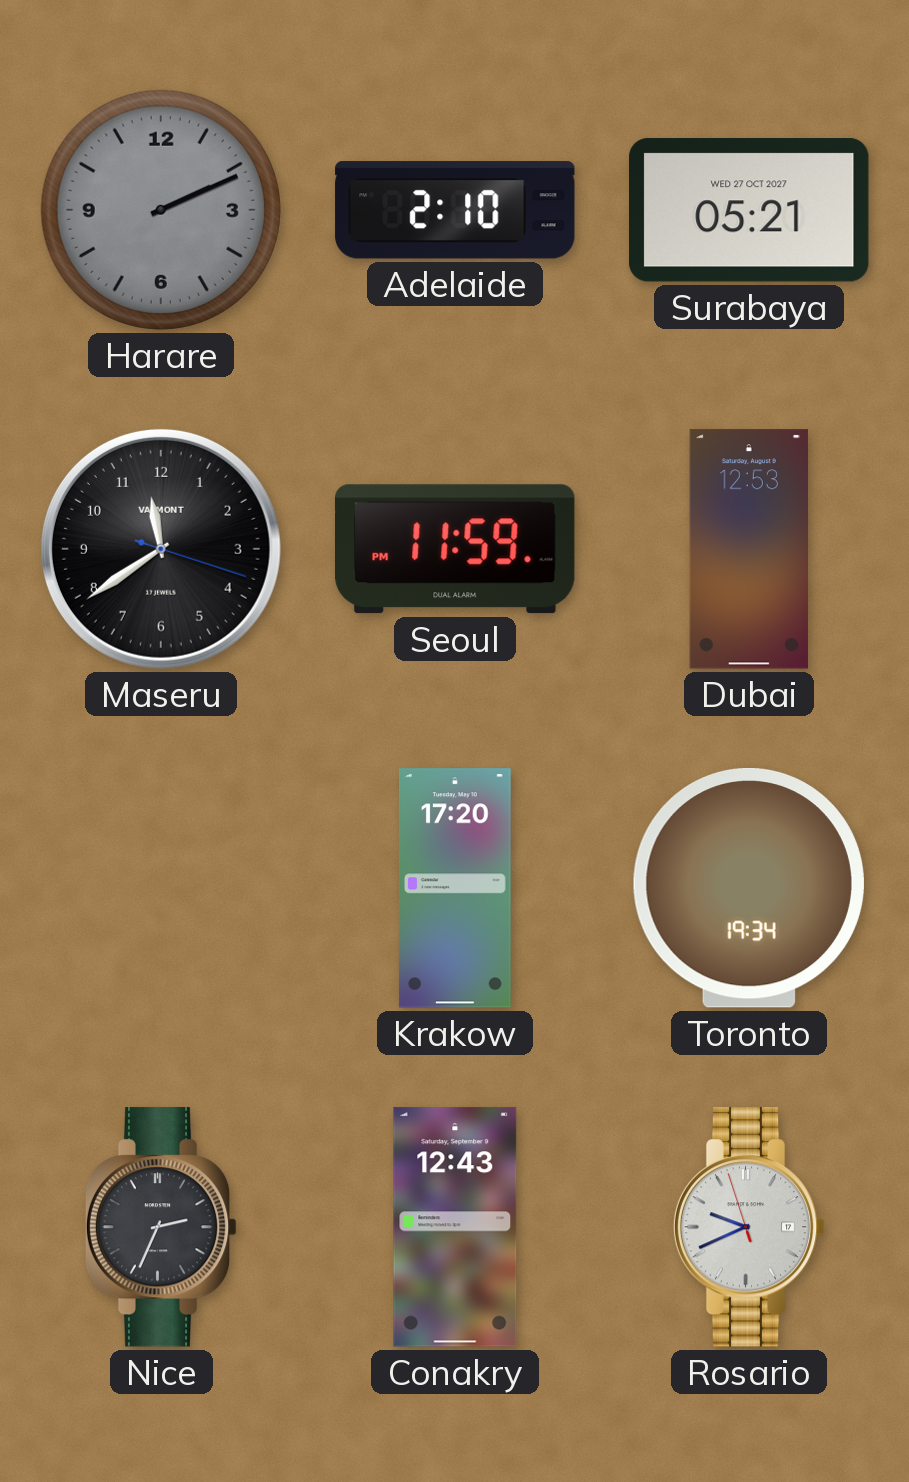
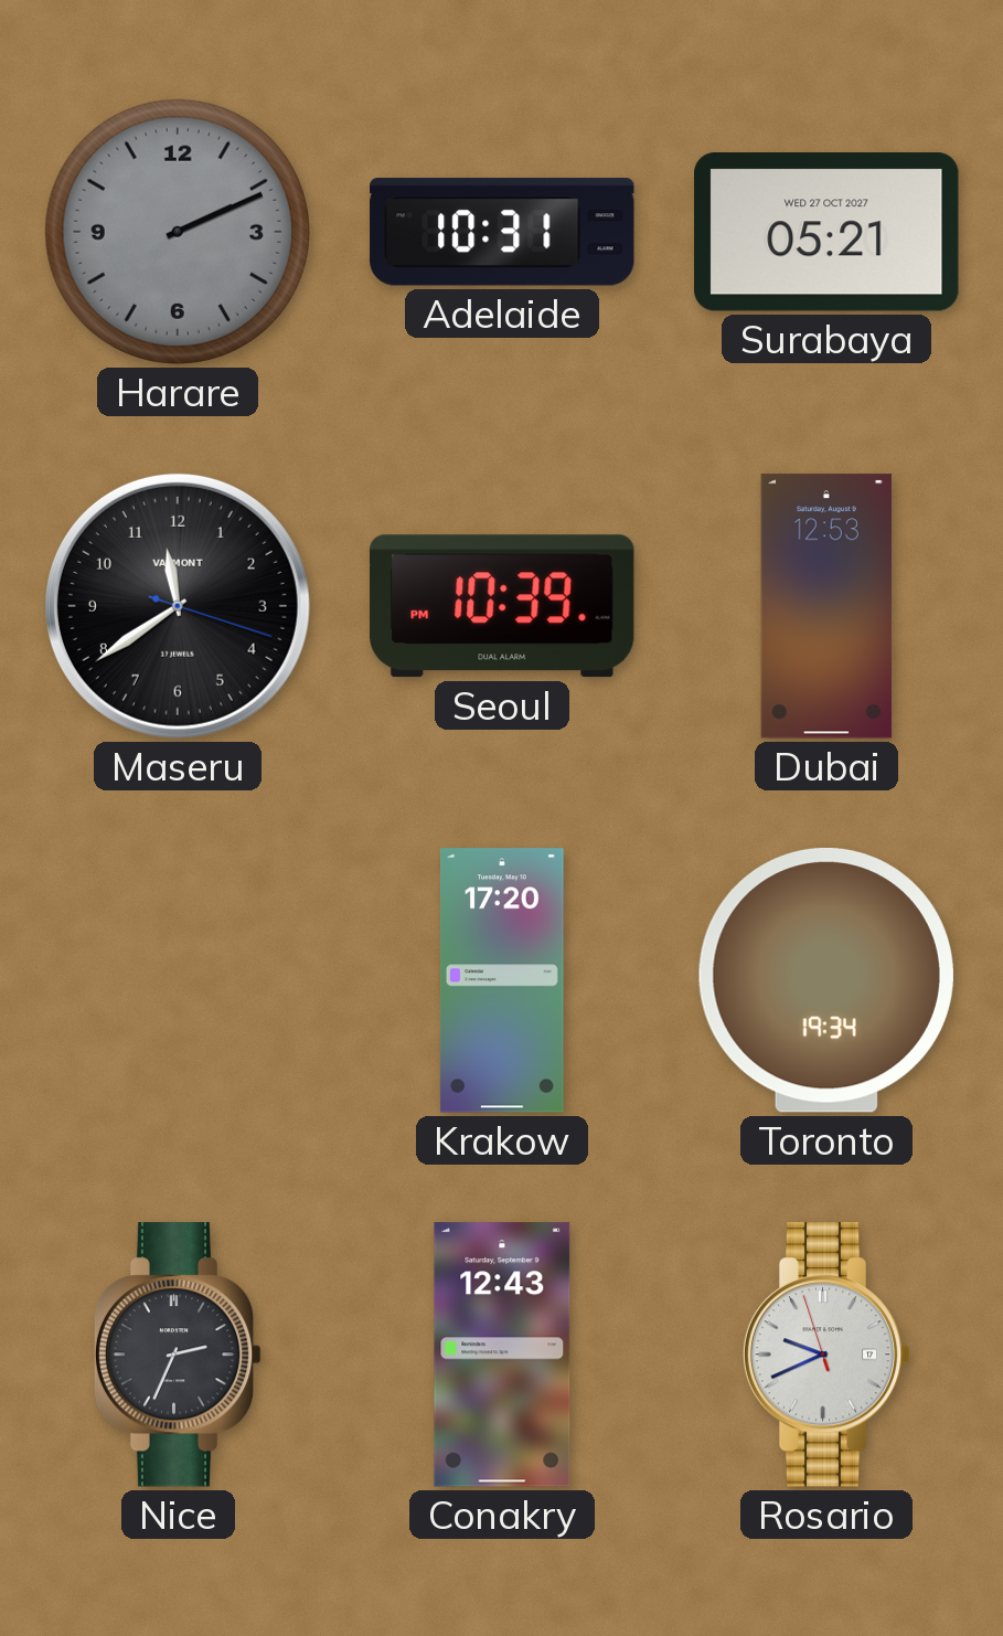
Adelaide: 2:10 -> 10:31
Seoul: 11:59 -> 10:39
